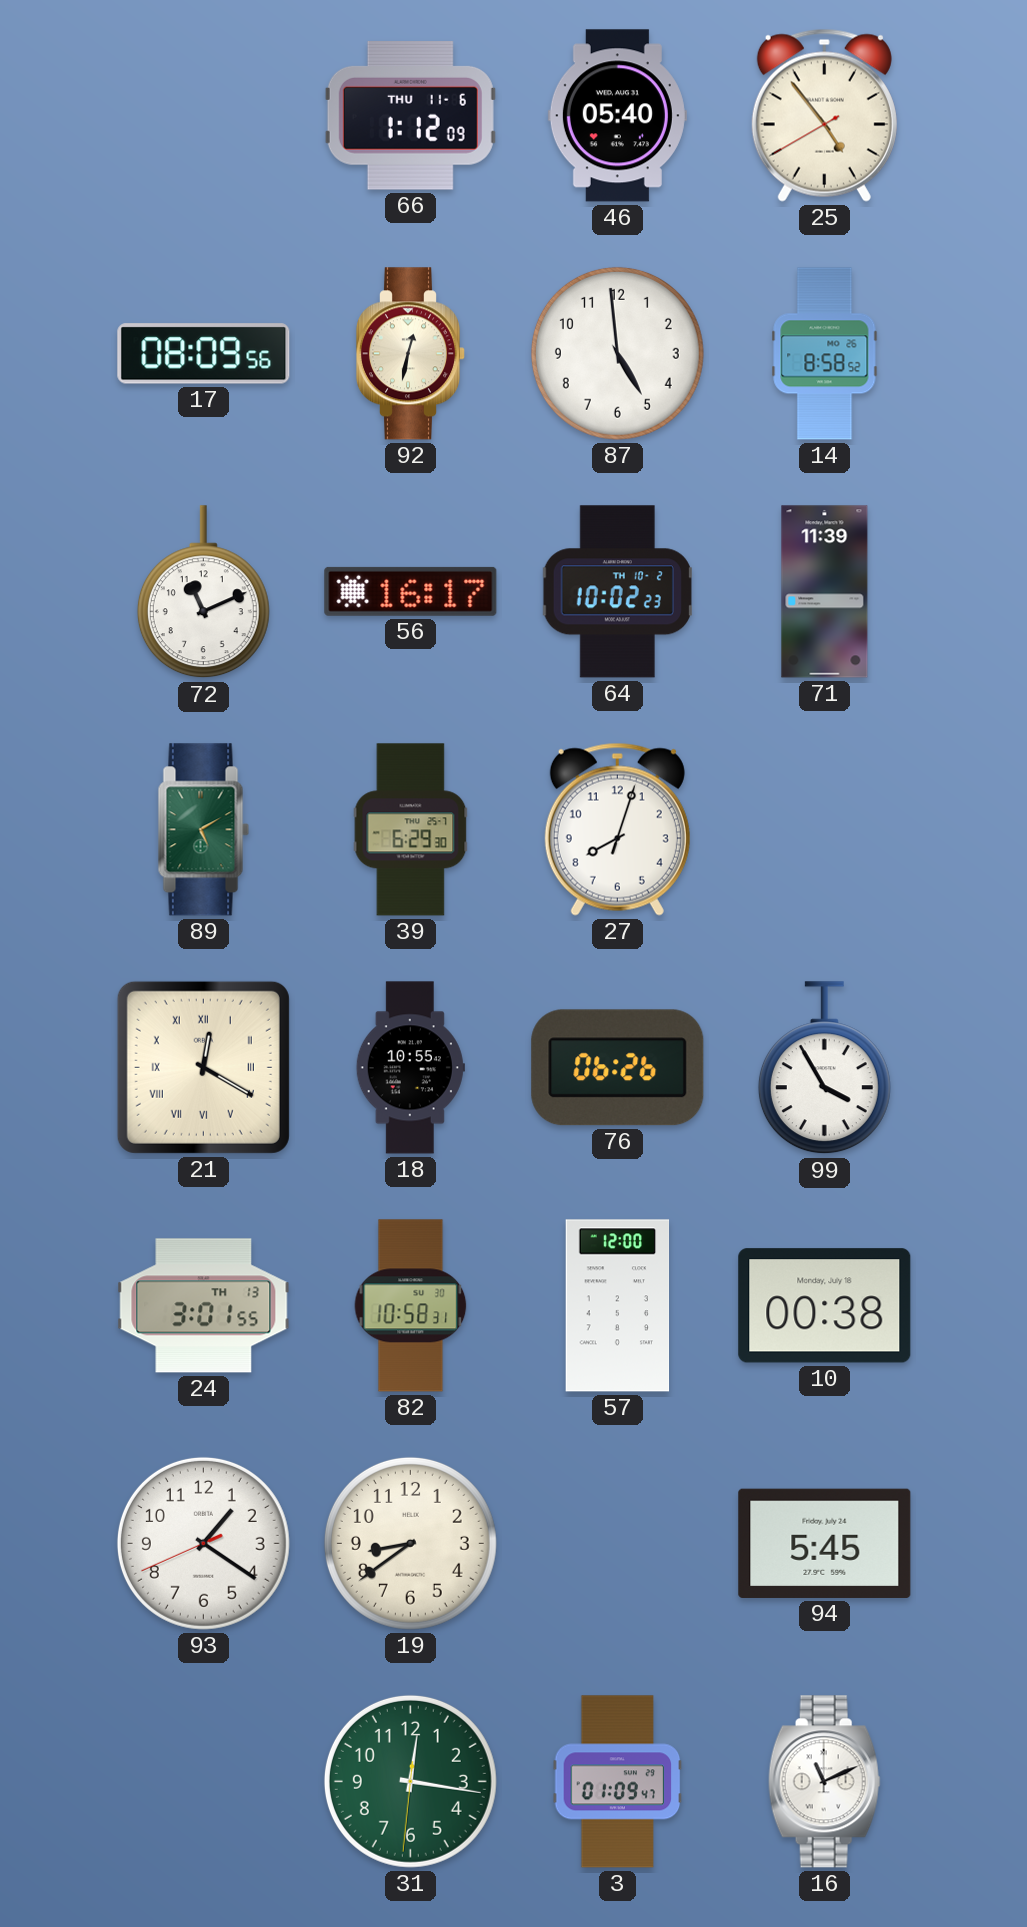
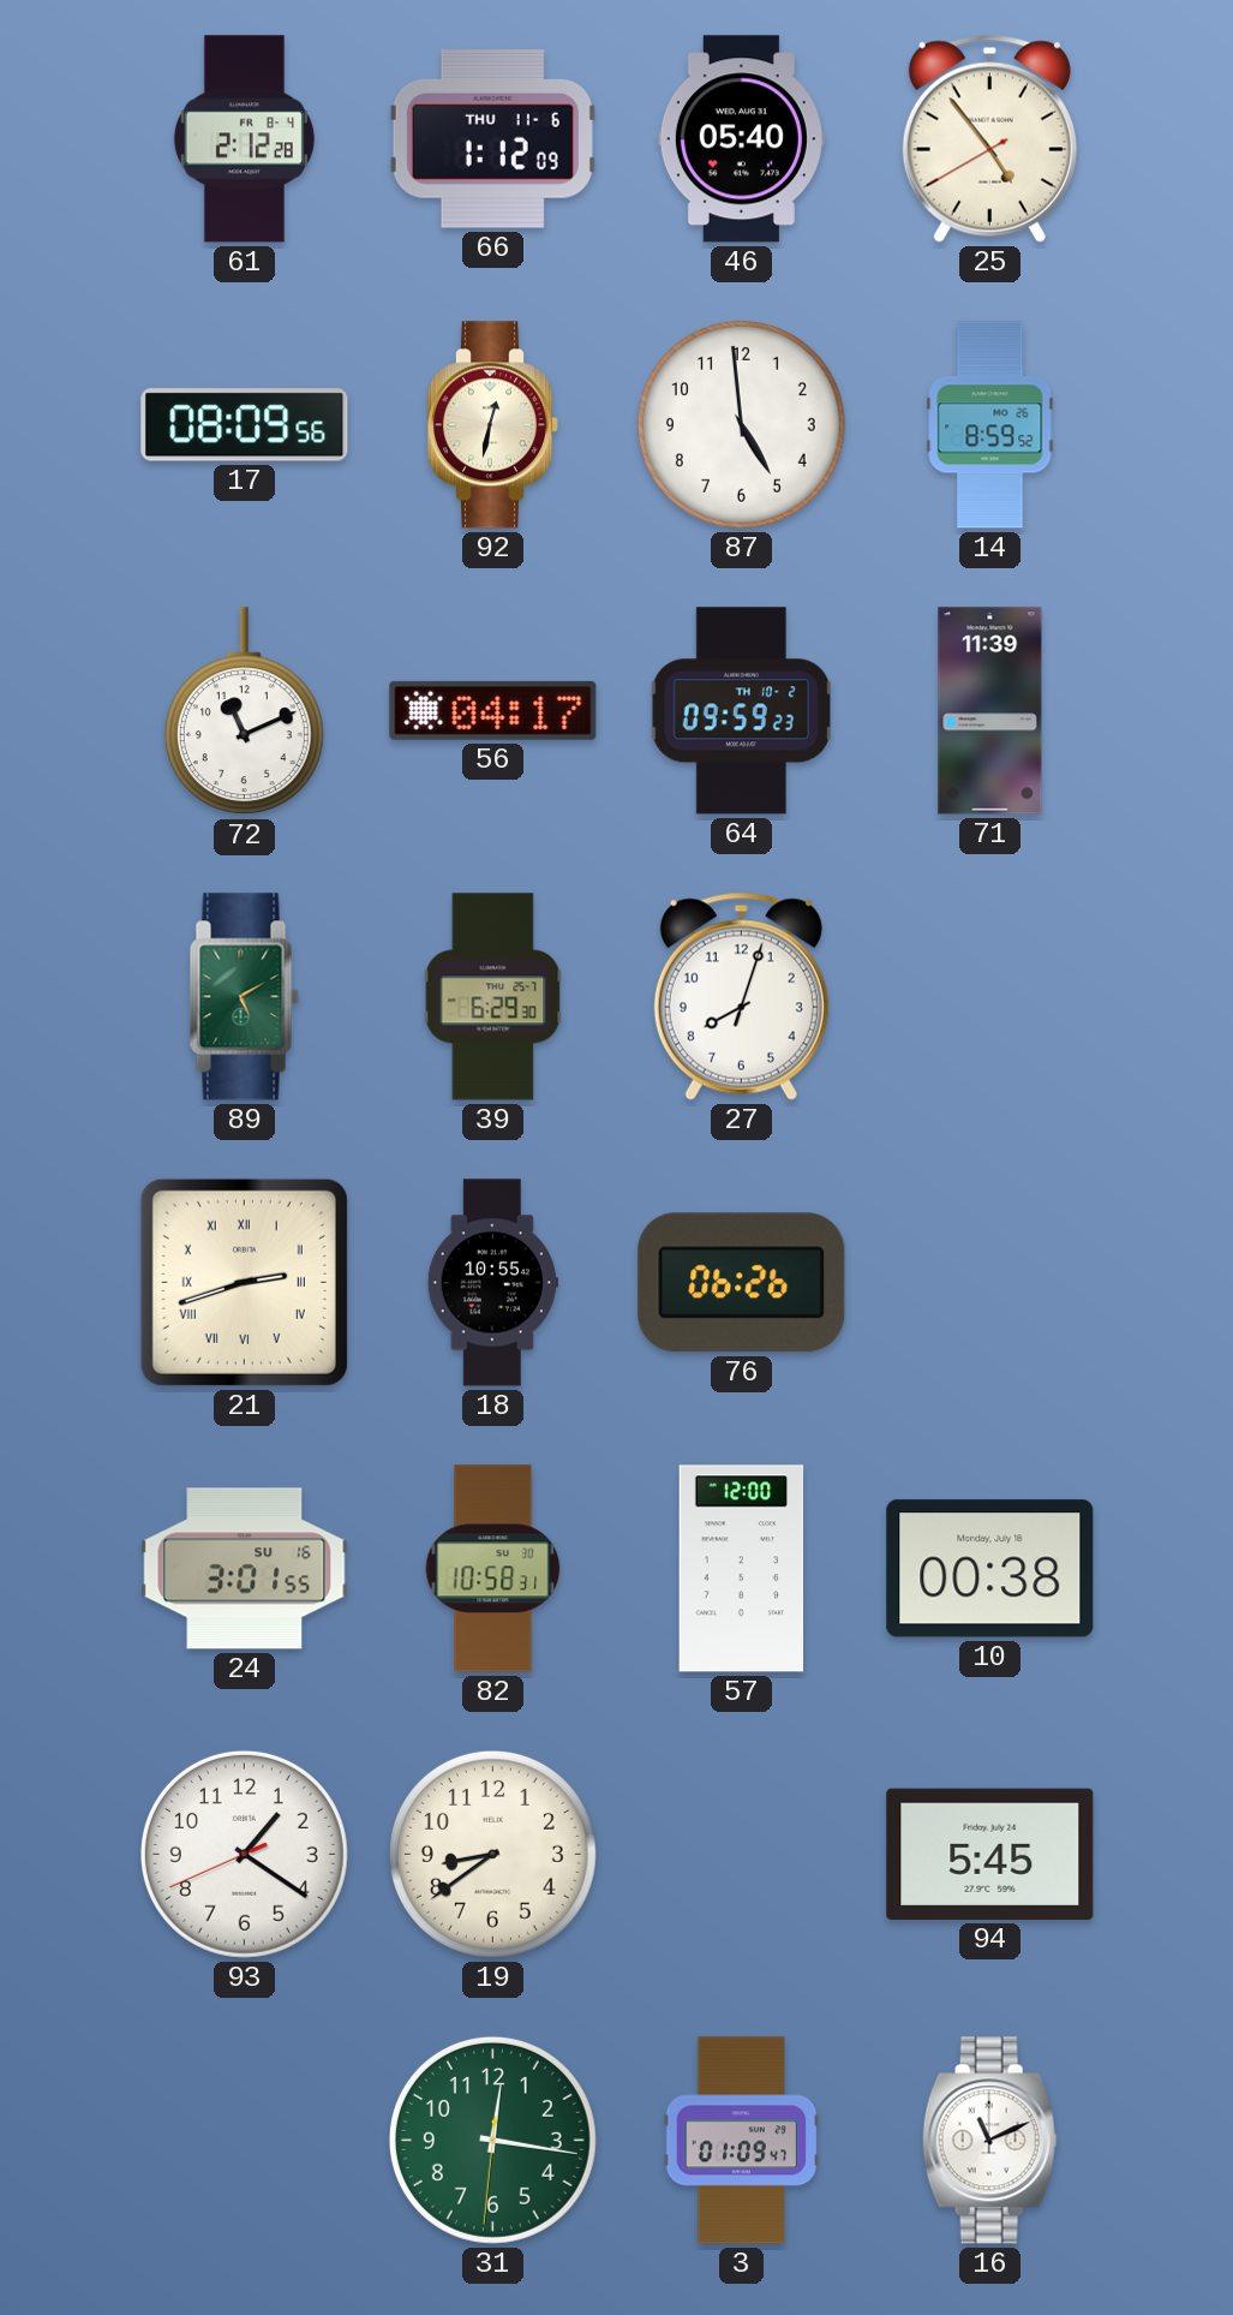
61: none -> 2:12
14: 8:58 -> 8:59
56: 16:17 -> 04:17
64: 10:02 -> 09:59
21: 12:20 -> 2:42
99: 3:55 -> none
24 date: TH 13 -> SU 16
